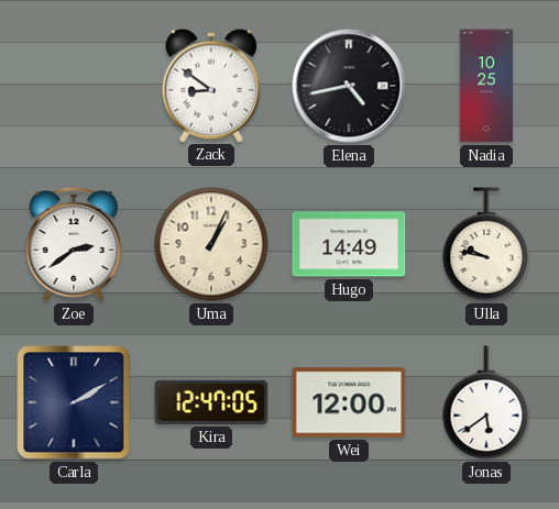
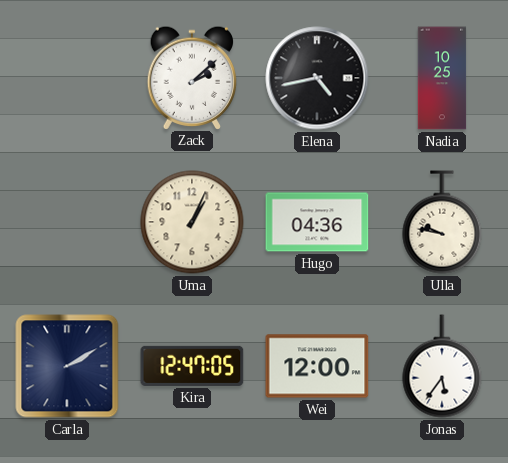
Zack: 8:51 -> 2:08
Zoe: 2:39 -> none
Hugo: 14:49 -> 04:36
Jonas: 5:39 -> 5:36
